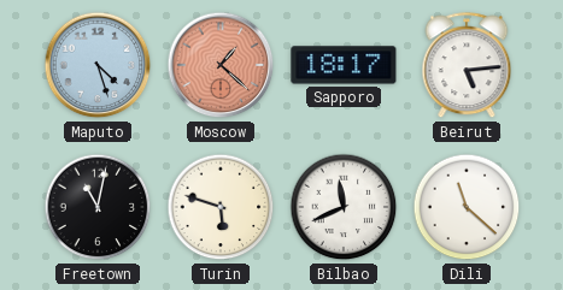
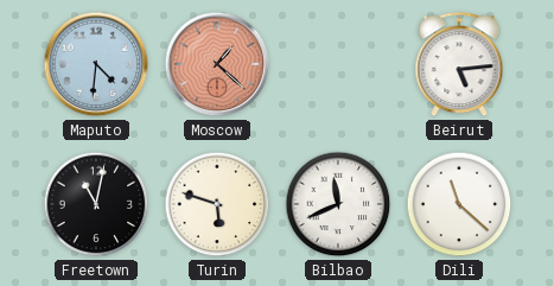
Maputo: 4:27 -> 4:31
Sapporo: 18:17 -> none
